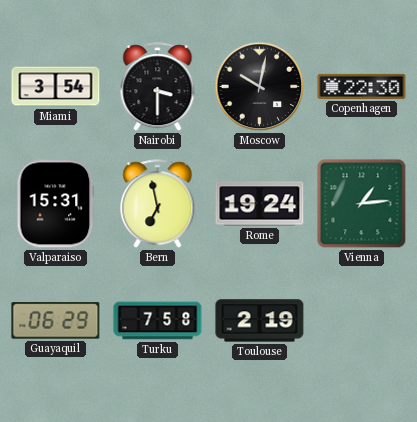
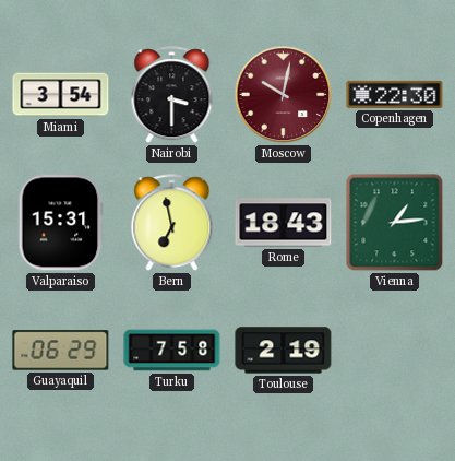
Moscow dial: black -> burgundy
Rome: 19:24 -> 18:43
